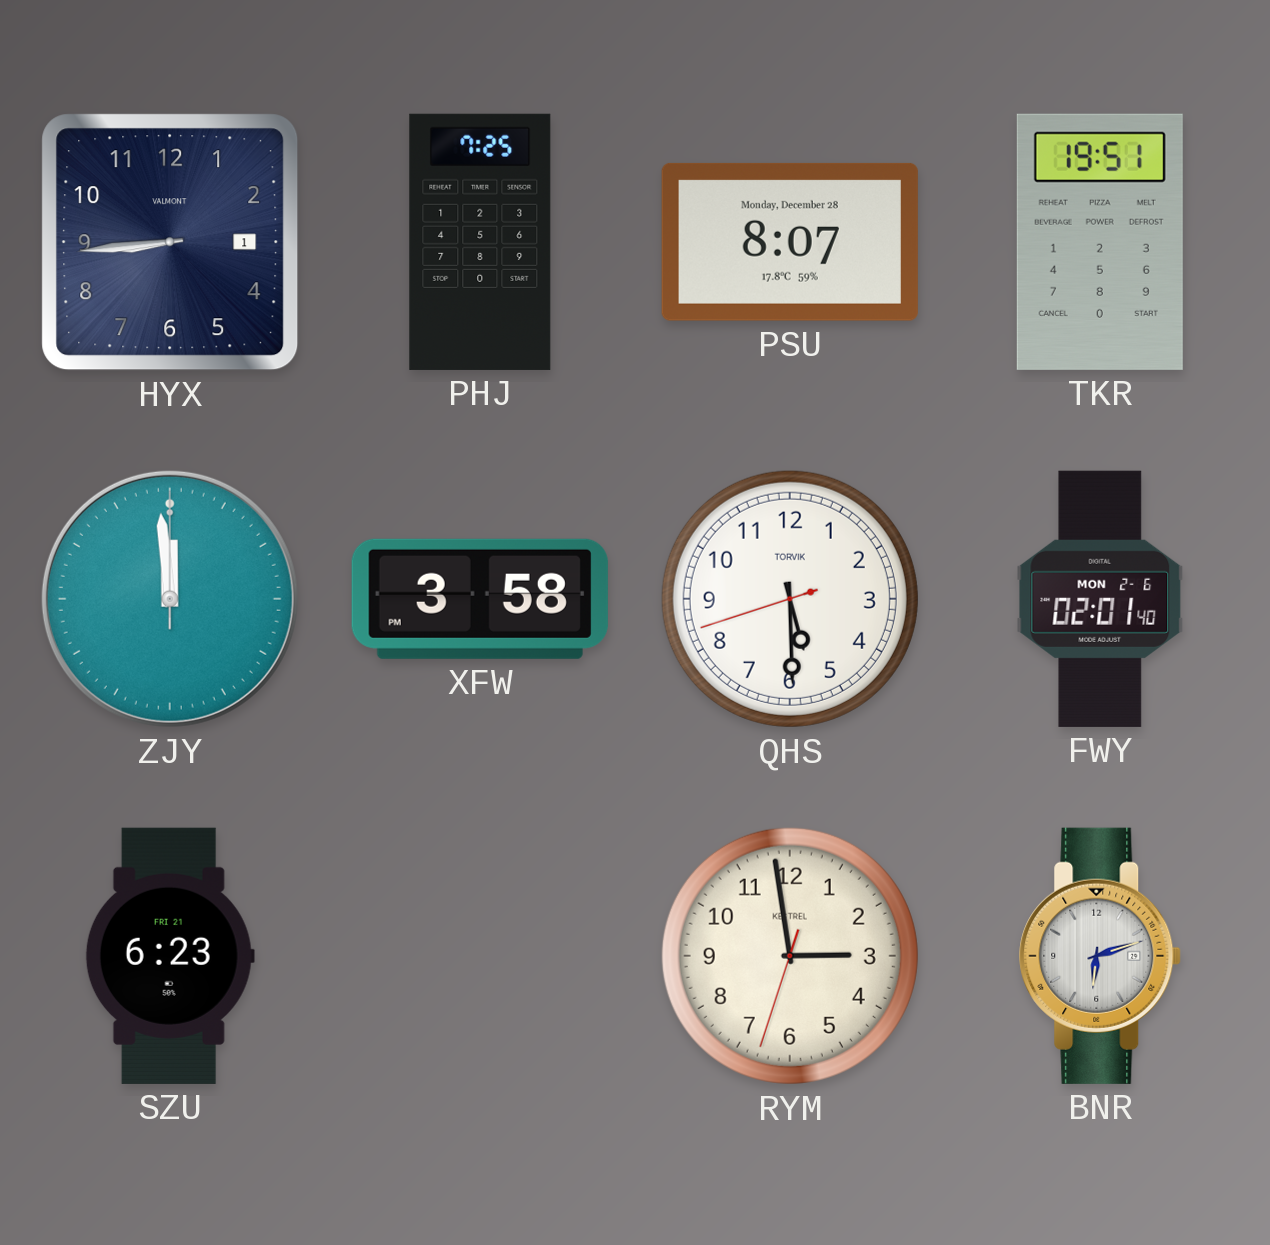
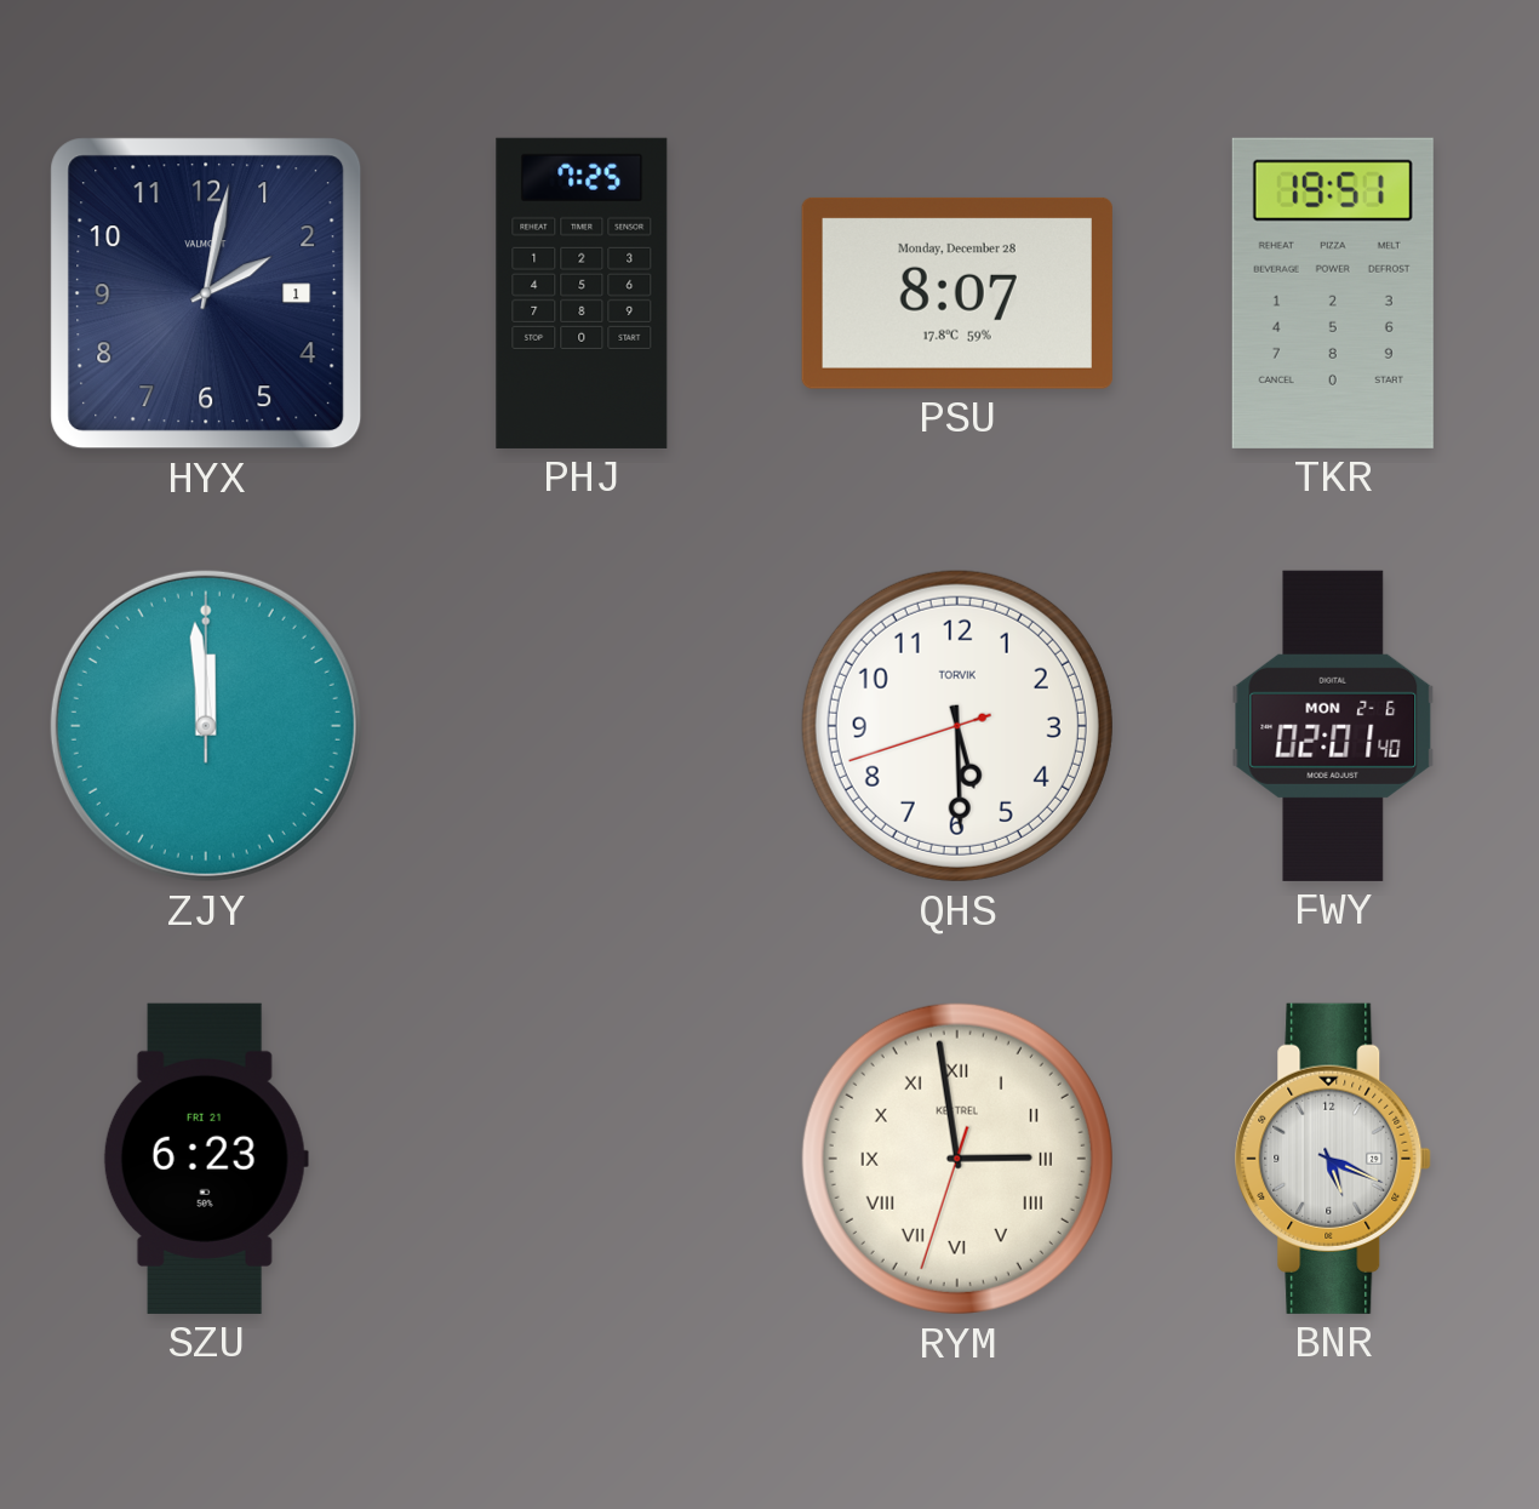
HYX: 8:44 -> 2:02
XFW: 3:58 -> none
RYM numerals: Arabic -> Roman
BNR: 6:12 -> 5:19
